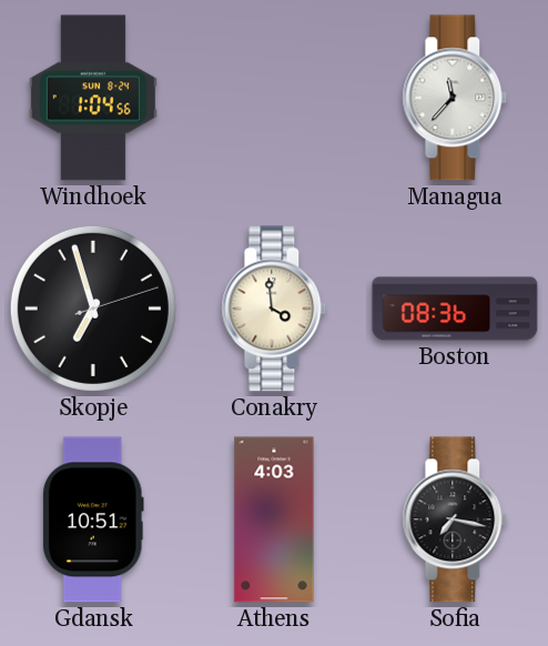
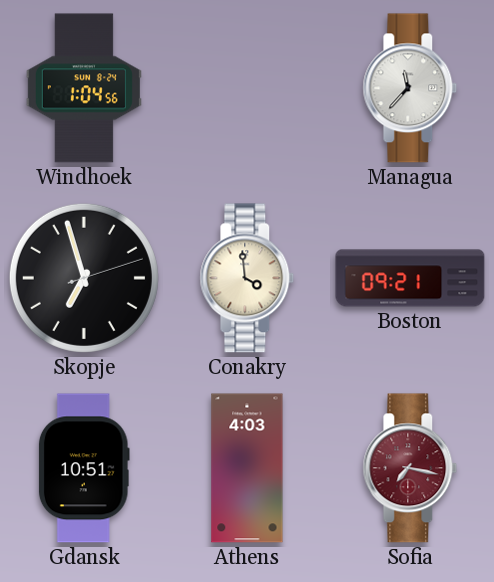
Boston: 08:36 -> 09:21
Sofia dial: black -> burgundy
